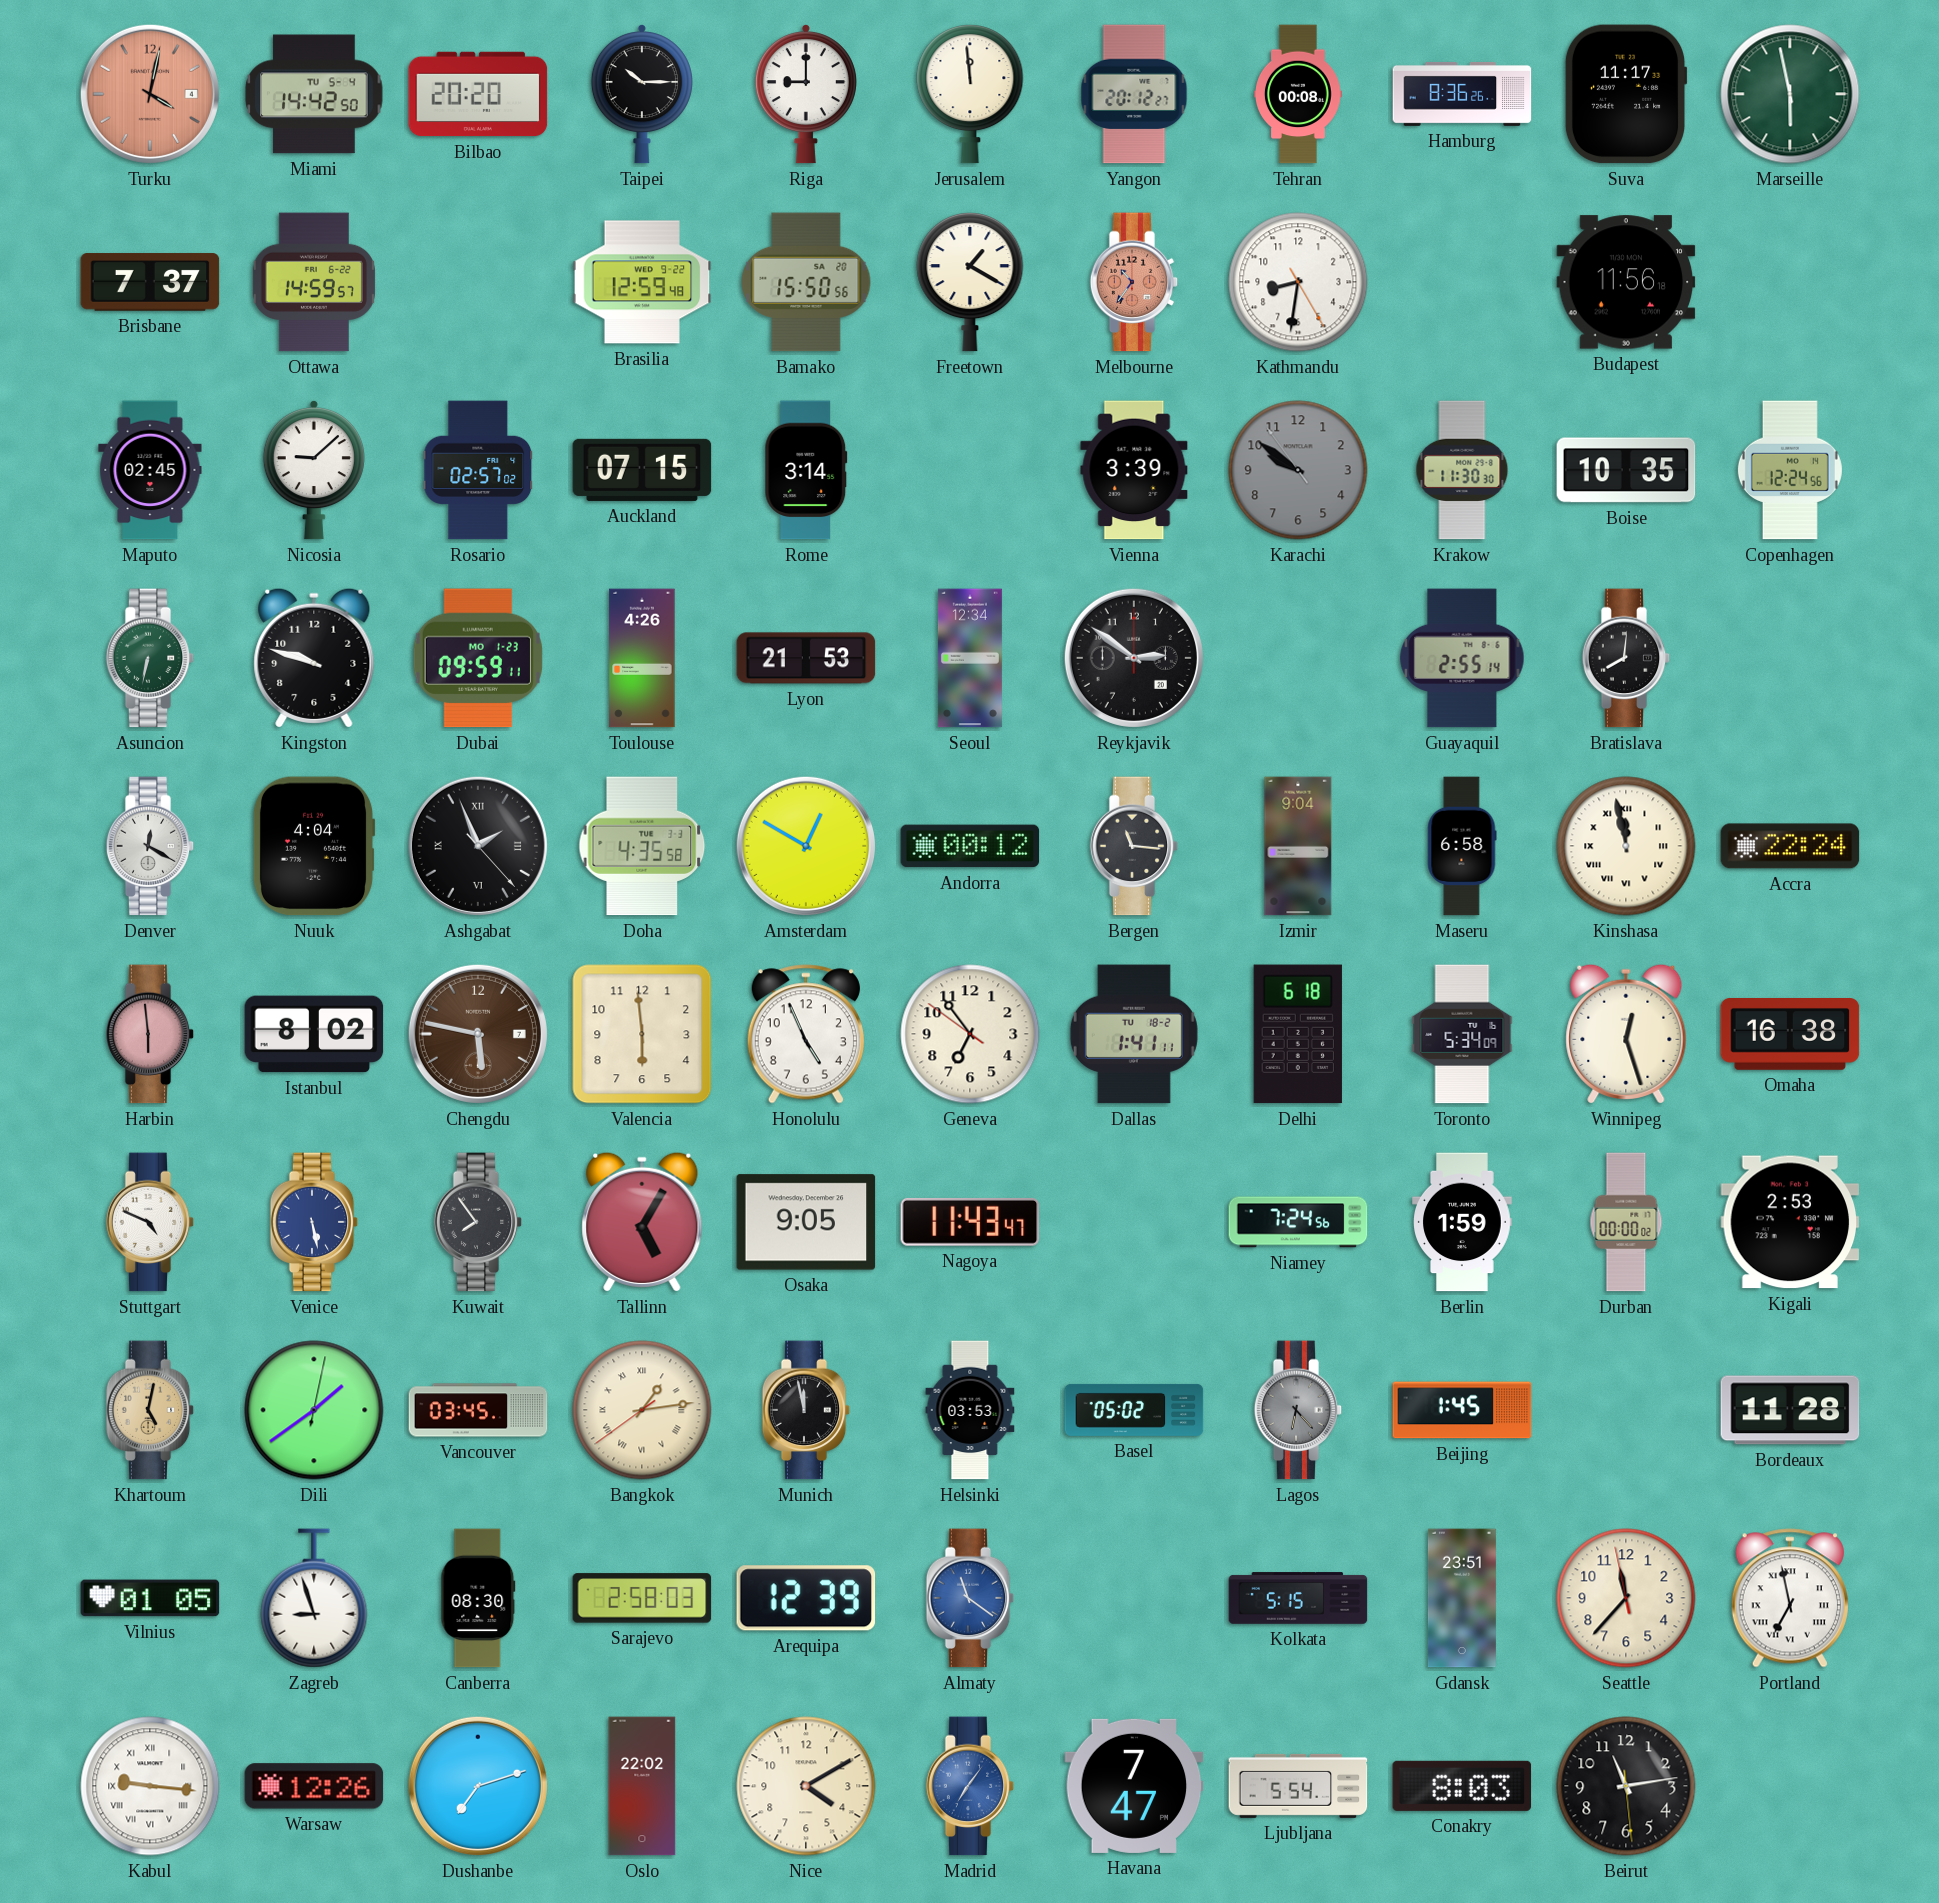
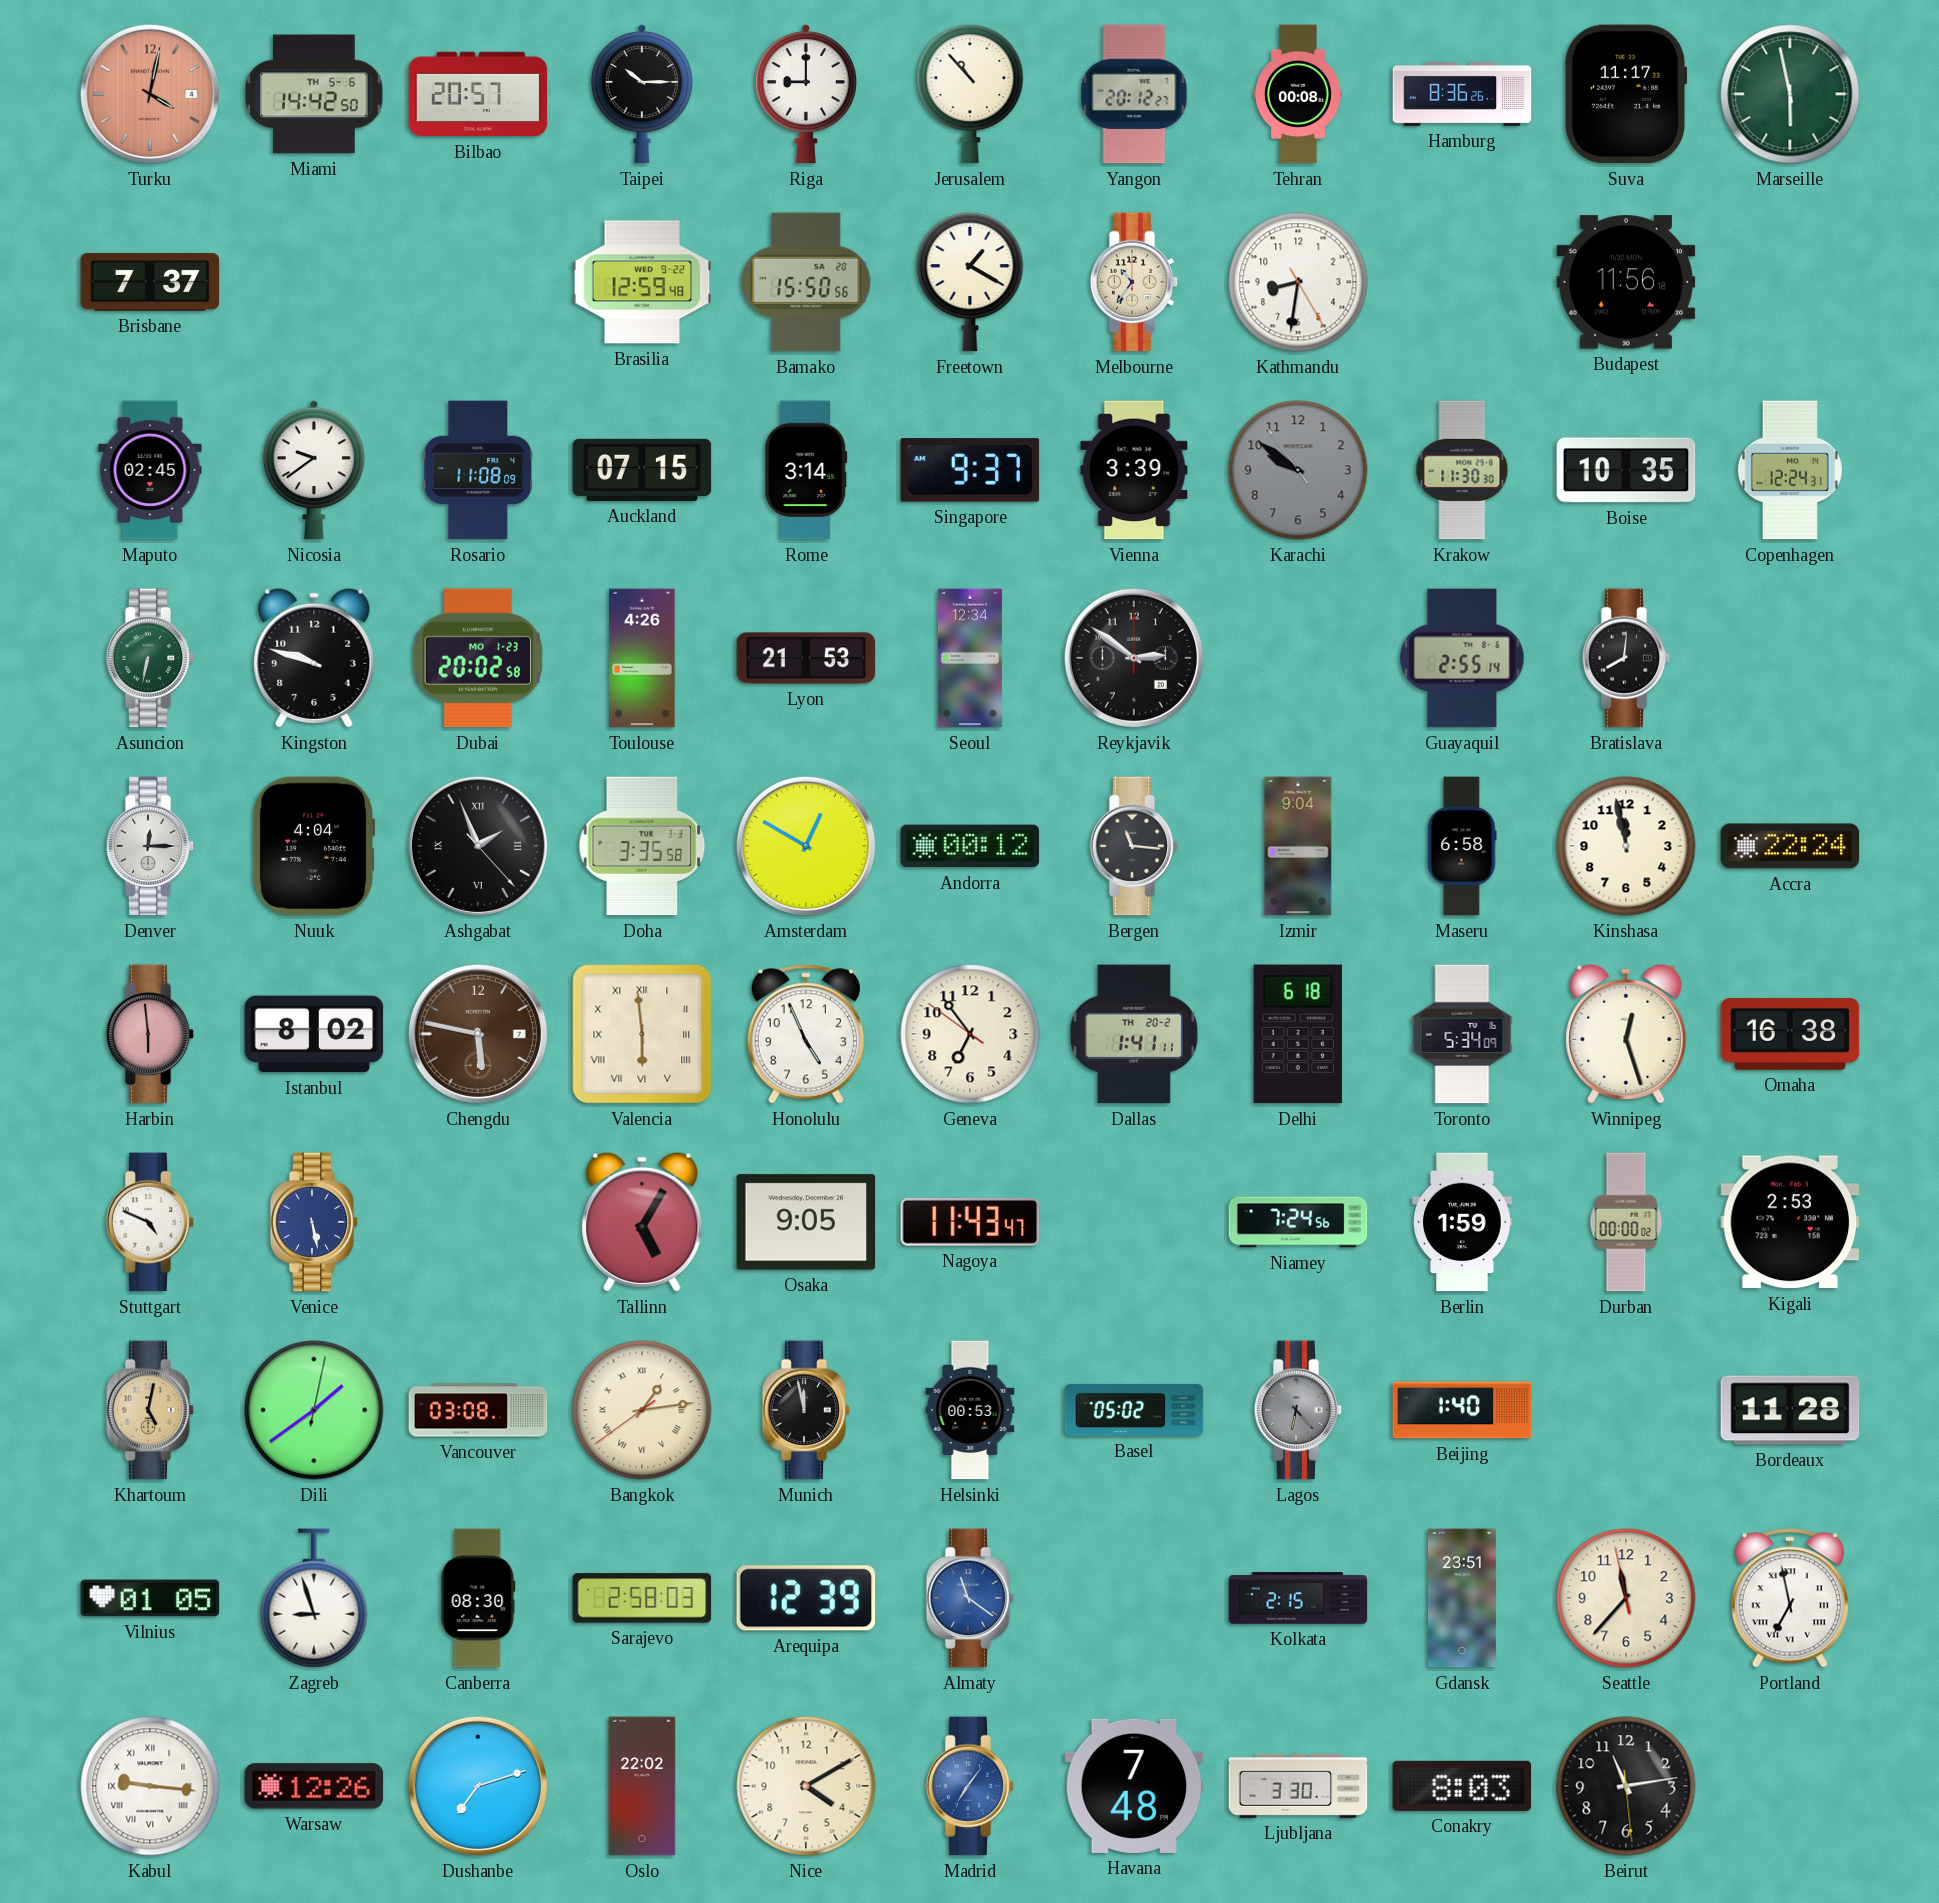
Miami date: TU 5-4 -> TH 5-6
Bilbao: 20:20 -> 20:57
Jerusalem: 11:59 -> 10:53
Ottawa: 14:59 -> none
Melbourne dial: salmon -> cream
Nicosia: 9:08 -> 9:39
Rosario: 02:57 -> 11:08
Singapore: none -> 9:37
Copenhagen: 12:24:56 -> 12:24:31
Dubai: 09:59 -> 20:02
Denver: 12:20 -> 12:15
Doha: 4:35 -> 3:35
Kinshasa numerals: Roman -> Arabic
Valencia numerals: Arabic -> Roman
Dallas date: TU 18-2 -> TH 20-2
Kuwait: 7:54 -> none
Vancouver: 03:45 -> 03:08
Helsinki: 03:53 -> 00:53
Beijing: 1:45 -> 1:40
Kolkata: 5:15 -> 2:15
Havana: 7:47 -> 7:48
Ljubljana: 5:54 -> 3:30
